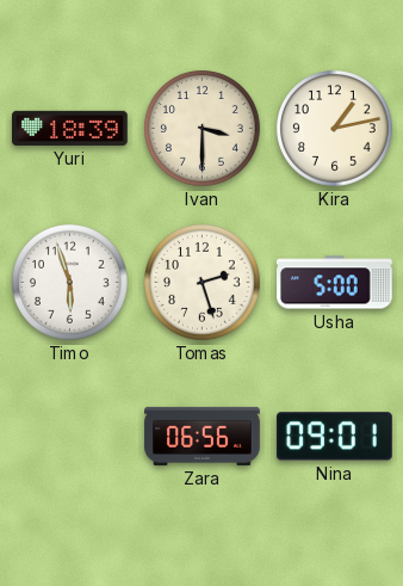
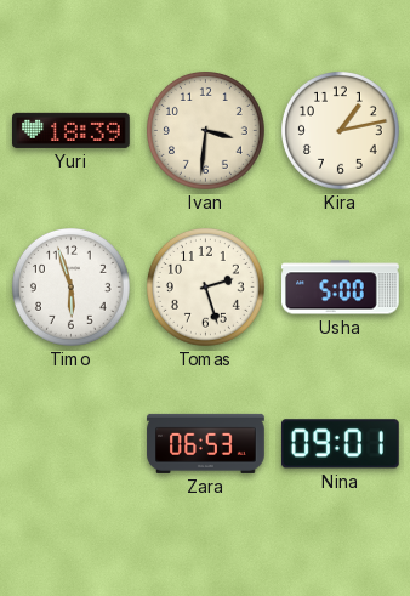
Ivan: 3:30 -> 3:31
Zara: 06:56 -> 06:53
